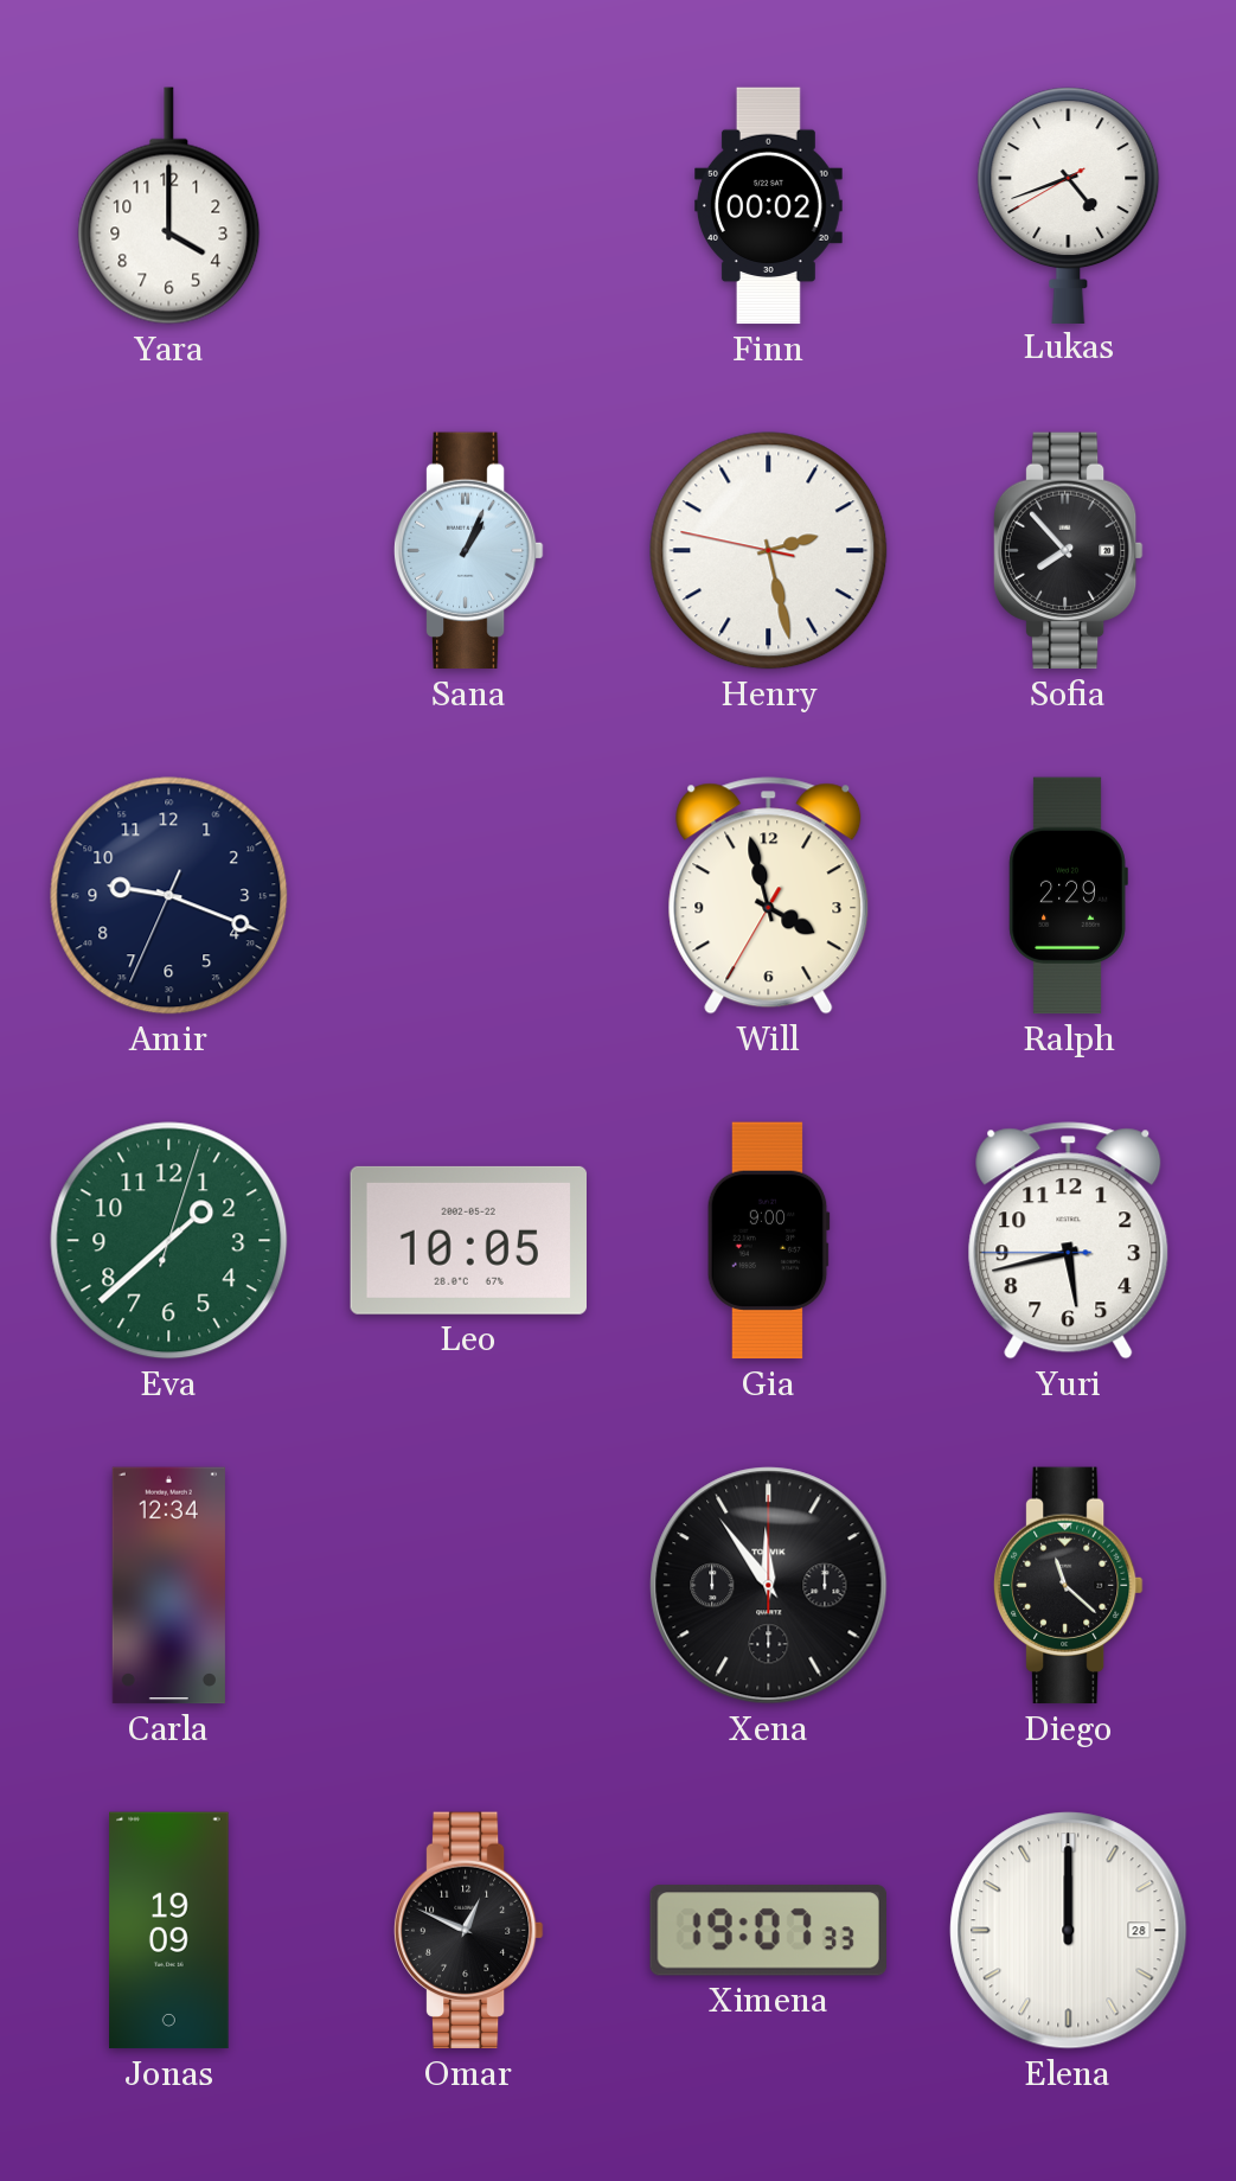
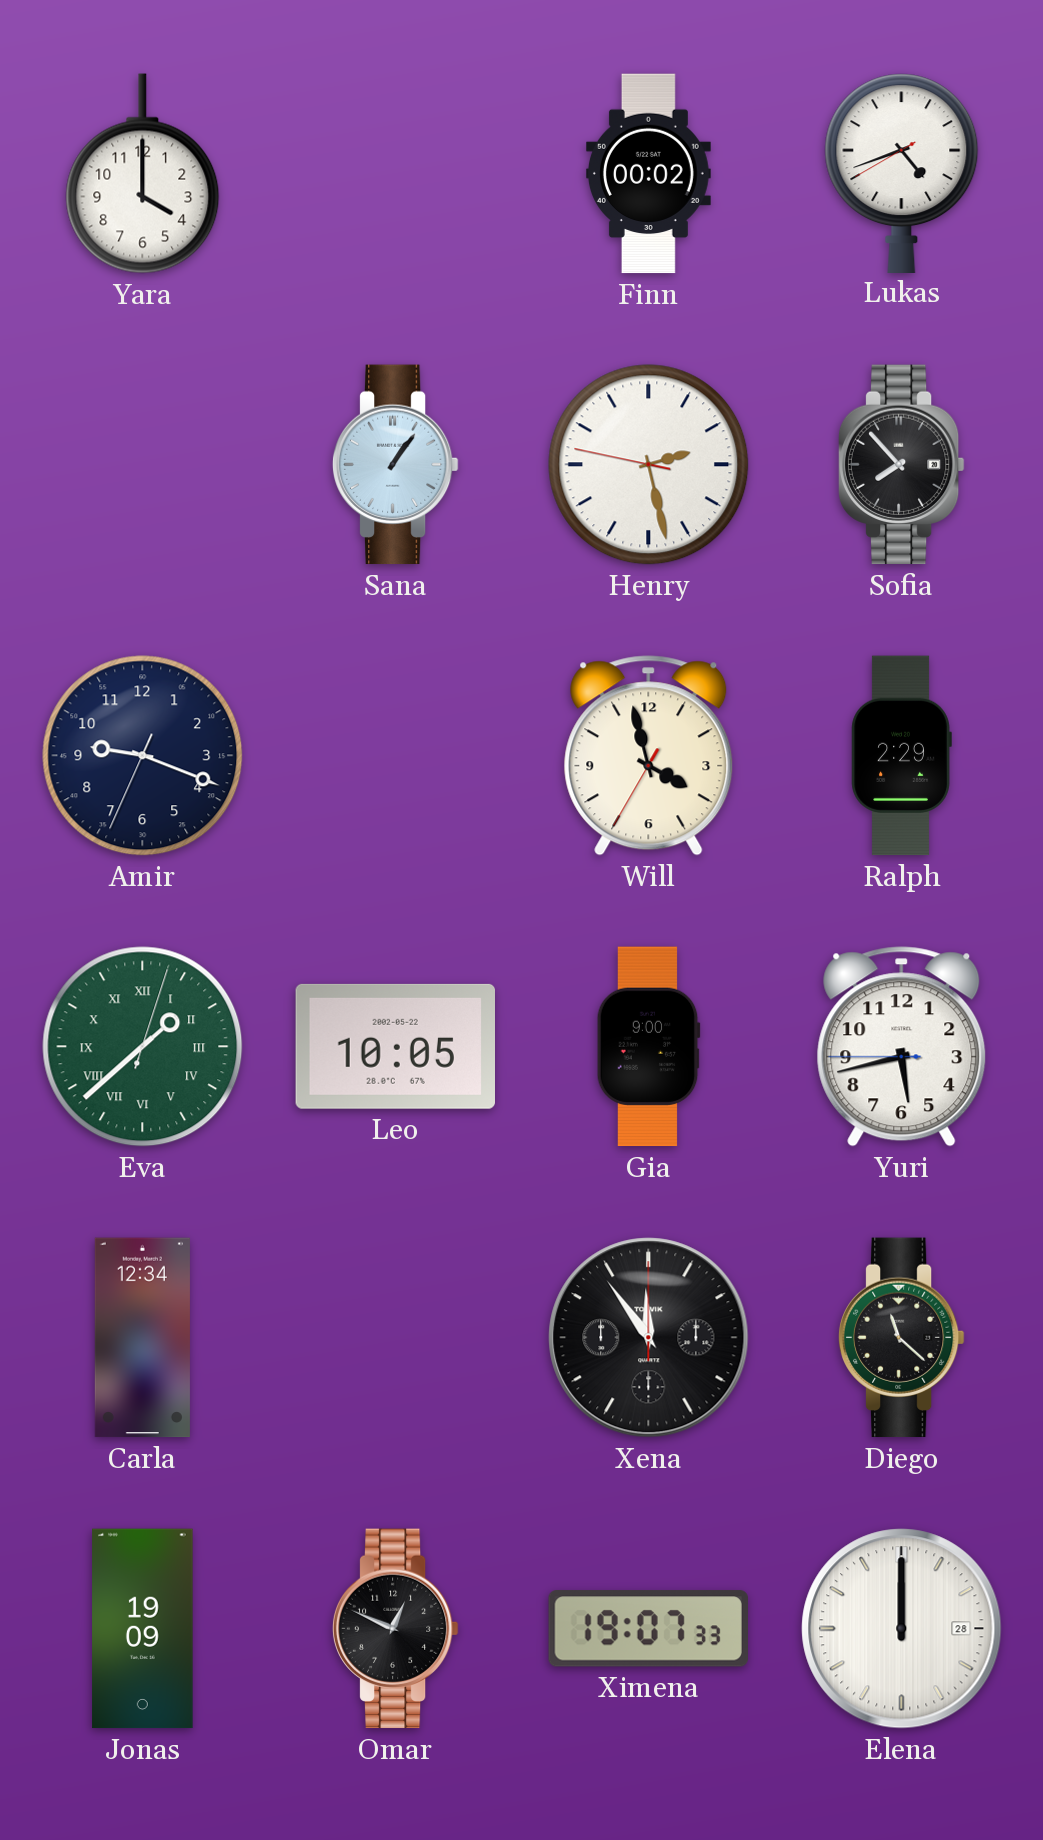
Sana: 1:04 -> 1:06
Eva numerals: Arabic -> Roman
